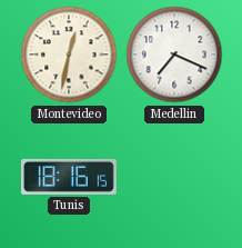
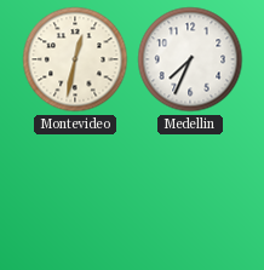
Medellin: 7:19 -> 7:34
Tunis: 18:16 -> none
